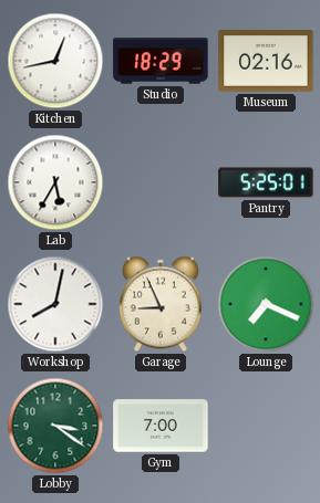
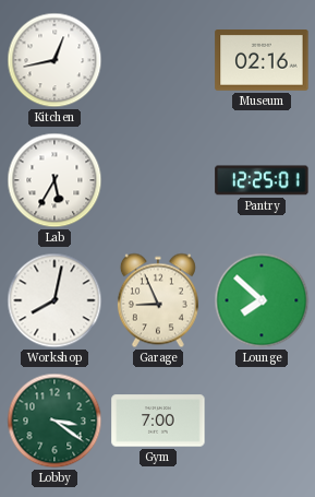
Studio: 18:29 -> none
Pantry: 5:25 -> 12:25
Lounge: 7:19 -> 7:52
